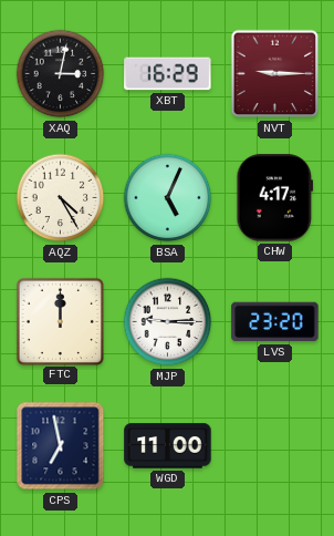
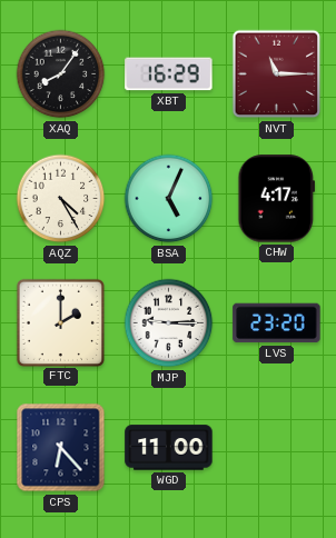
XAQ: 3:02 -> 8:06
NVT: 9:15 -> 11:15
FTC: 12:00 -> 2:00
CPS: 6:58 -> 6:23
